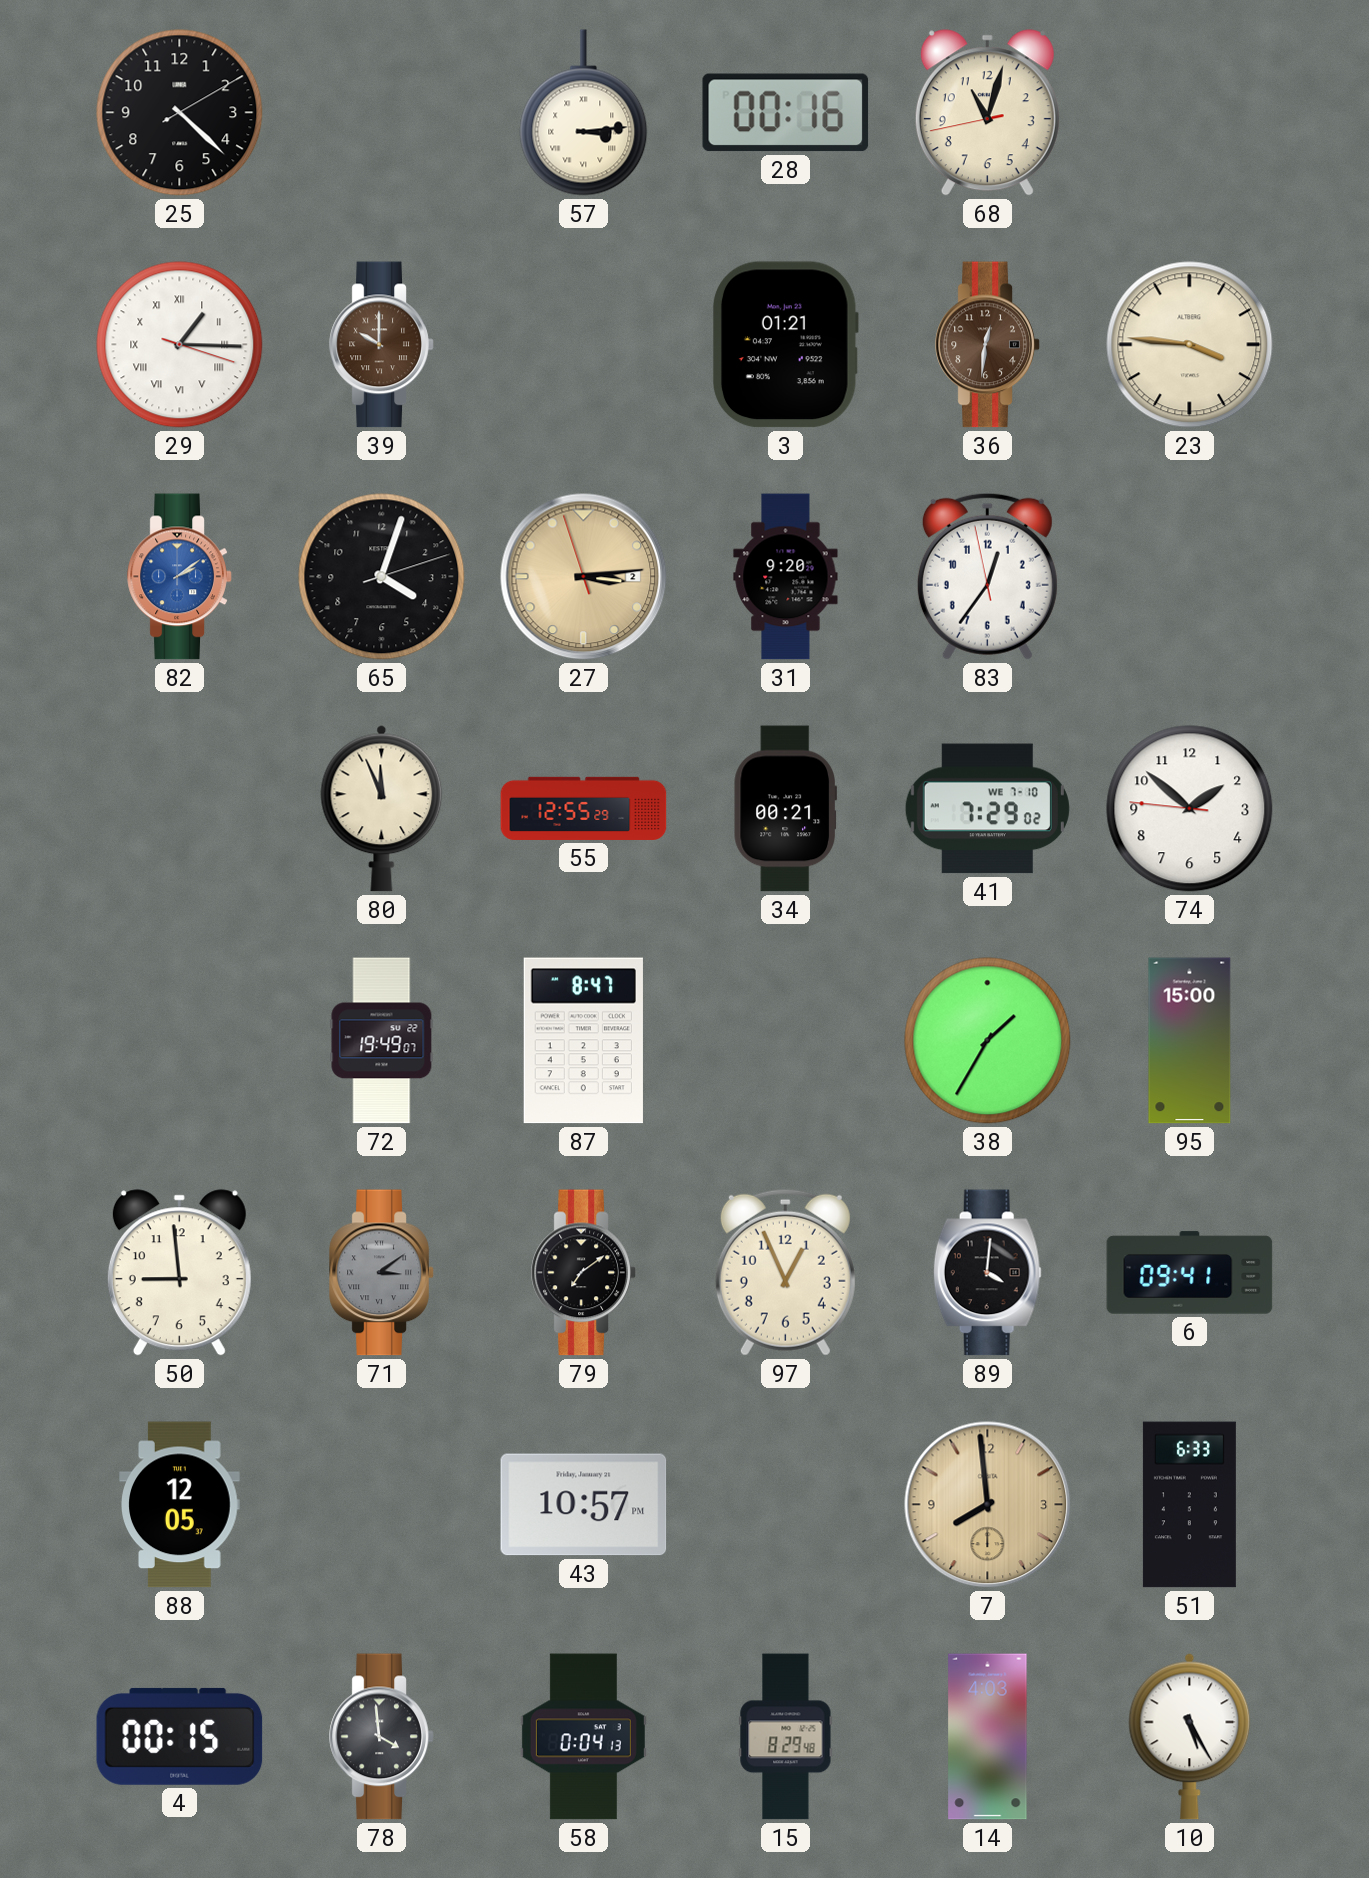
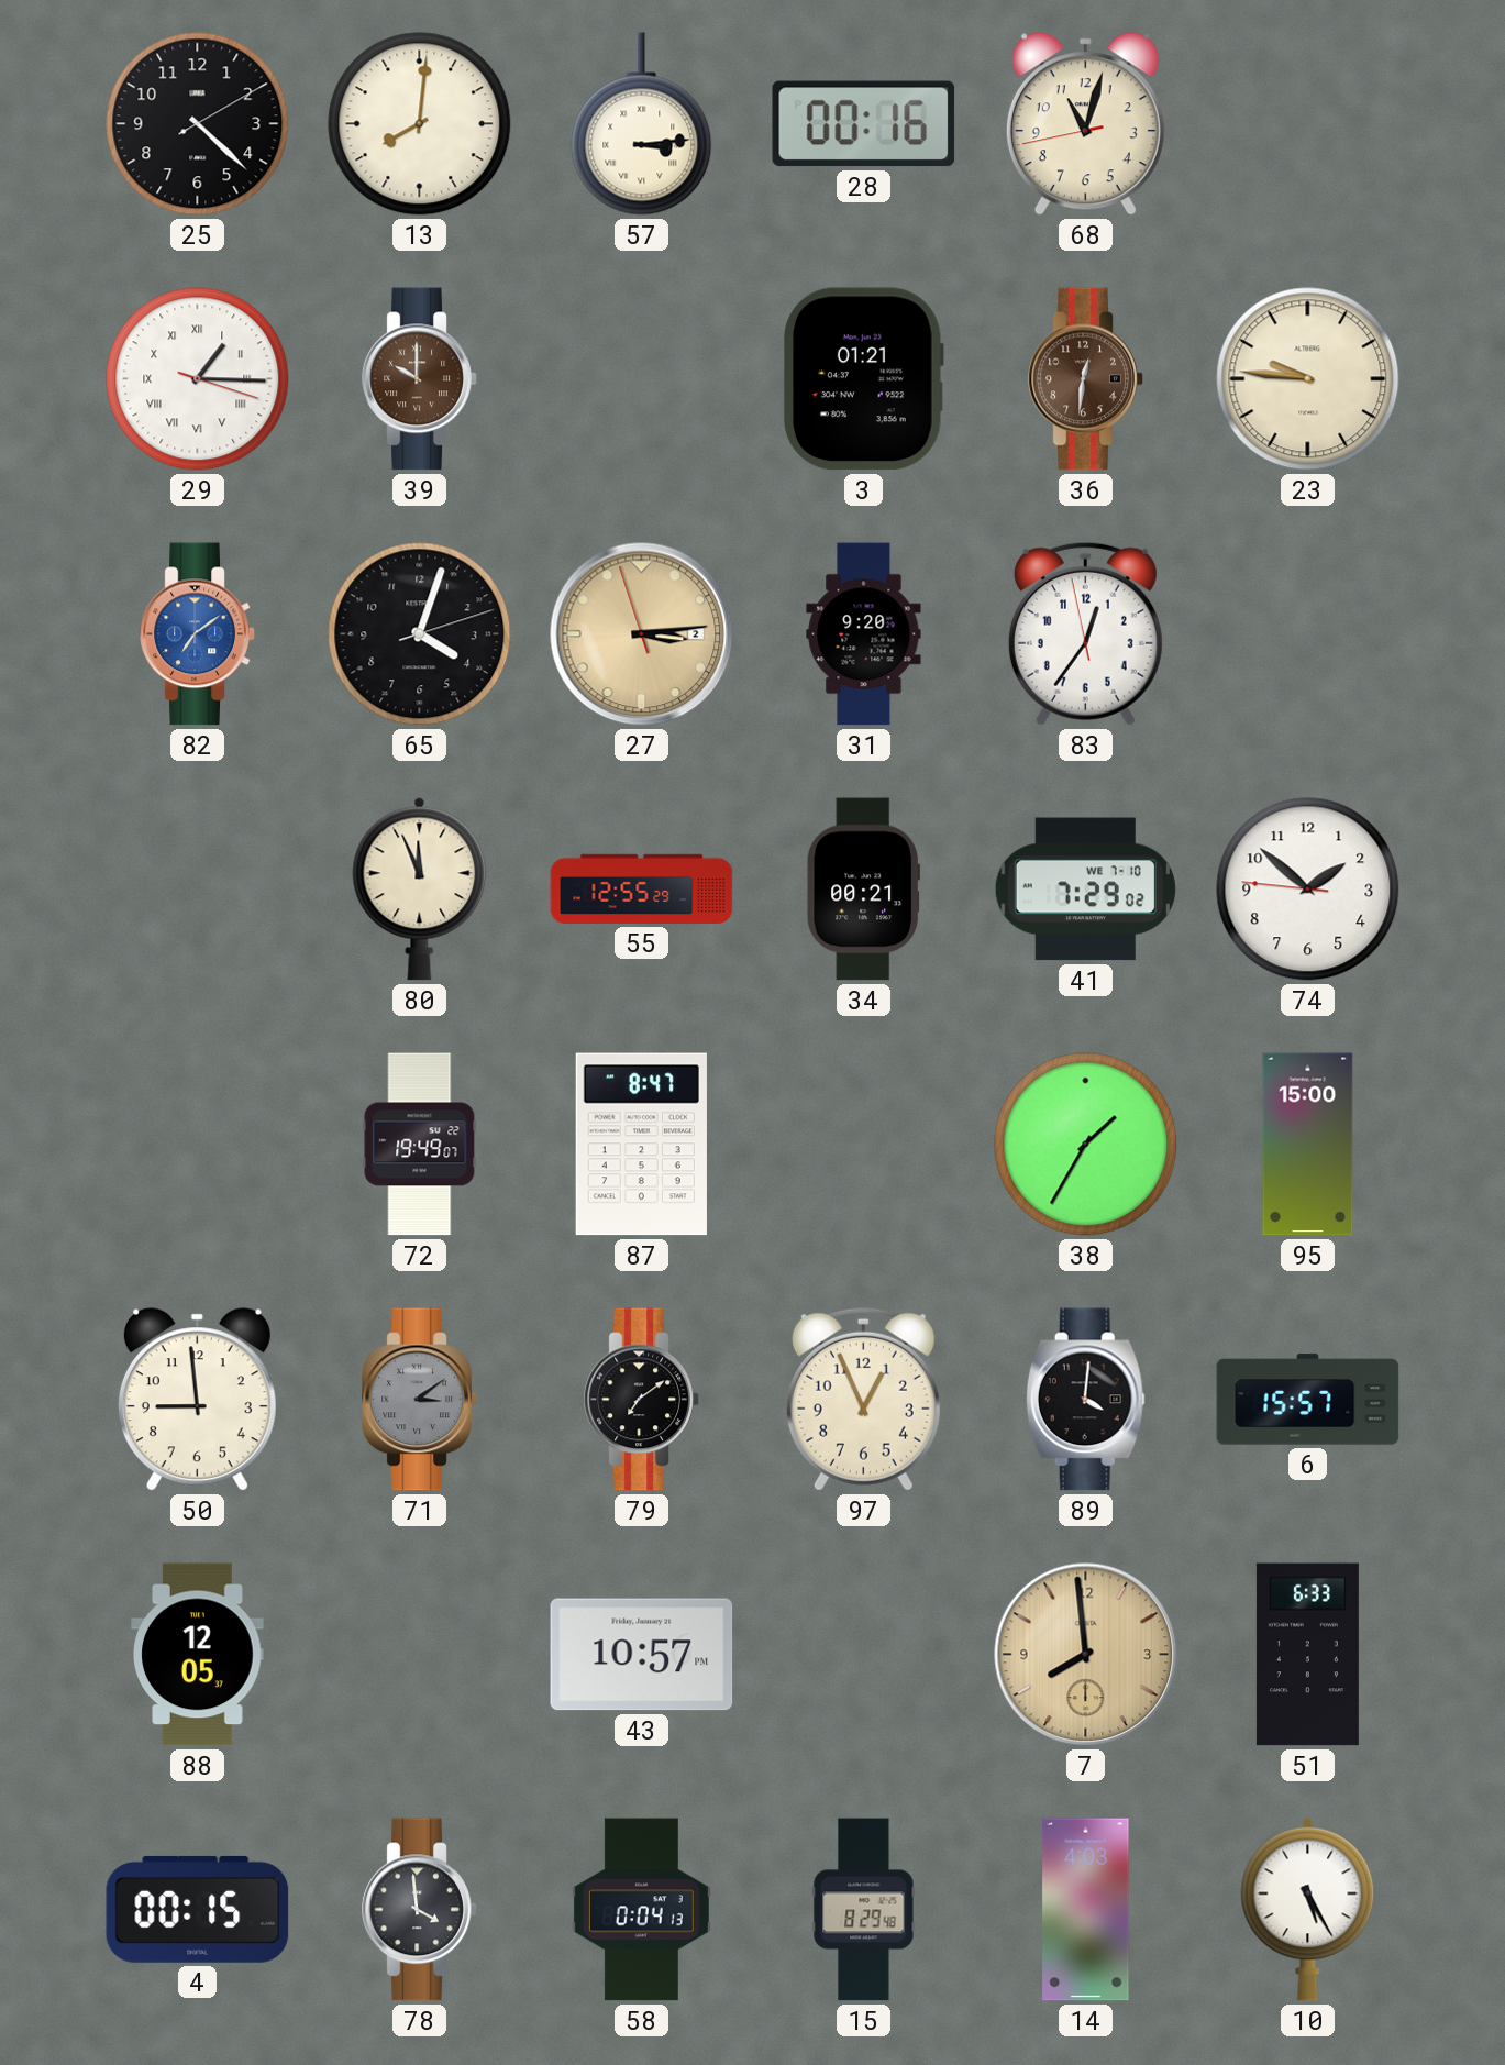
13: none -> 8:01
23: 3:46 -> 9:46
82: 2:09 -> 7:09
6: 09:41 -> 15:57
